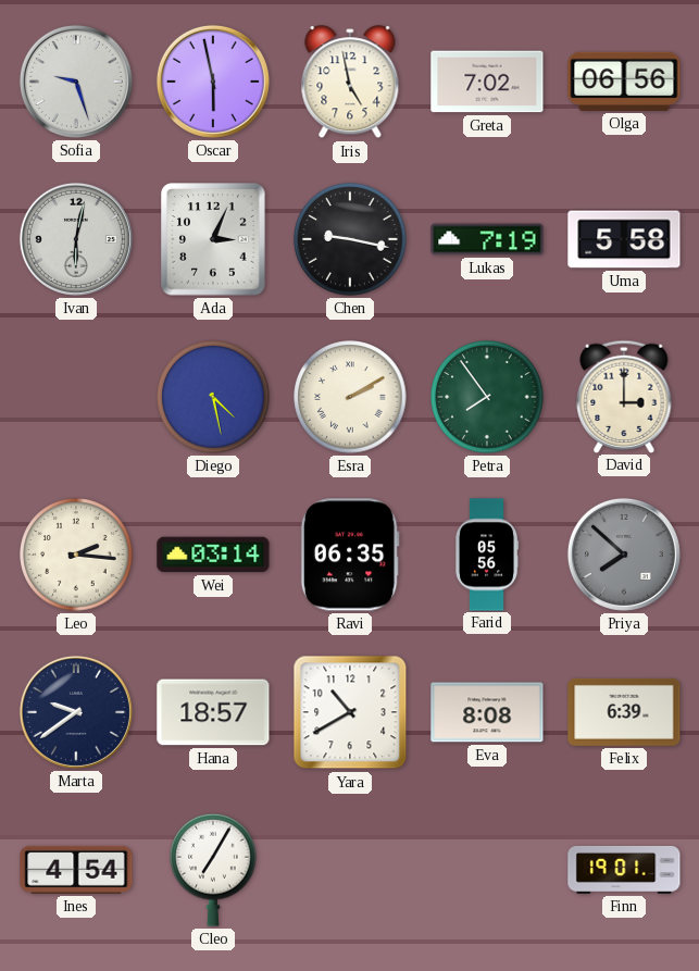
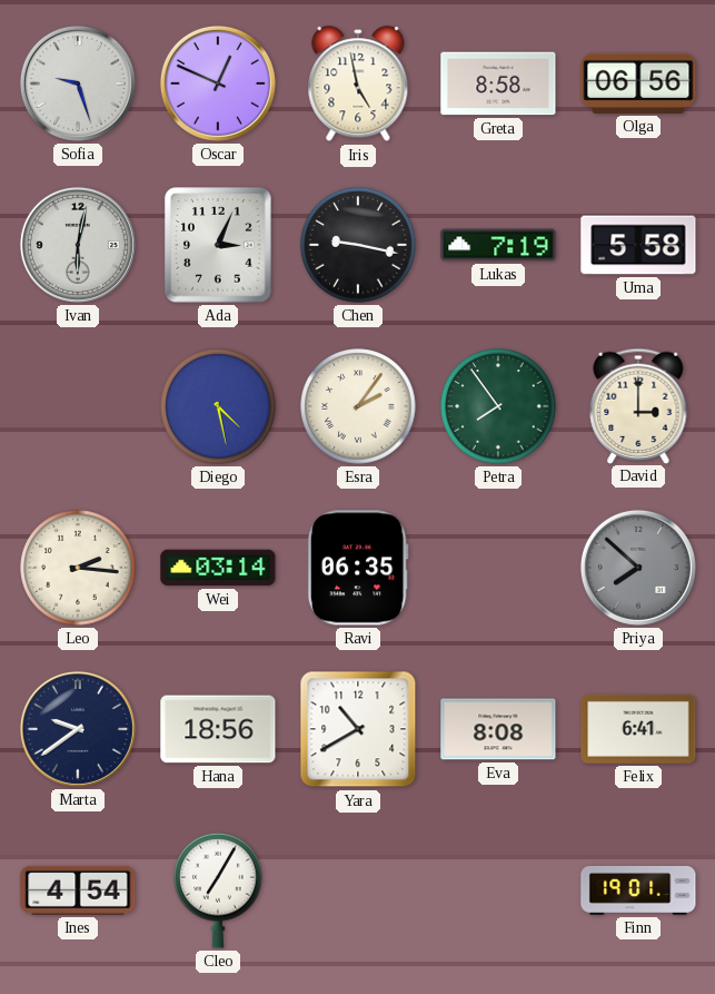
Oscar: 5:58 -> 12:49
Greta: 7:02 -> 8:58
Esra: 2:10 -> 2:06
Farid: 05:56 -> none
Hana: 18:57 -> 18:56
Felix: 6:39 -> 6:41
